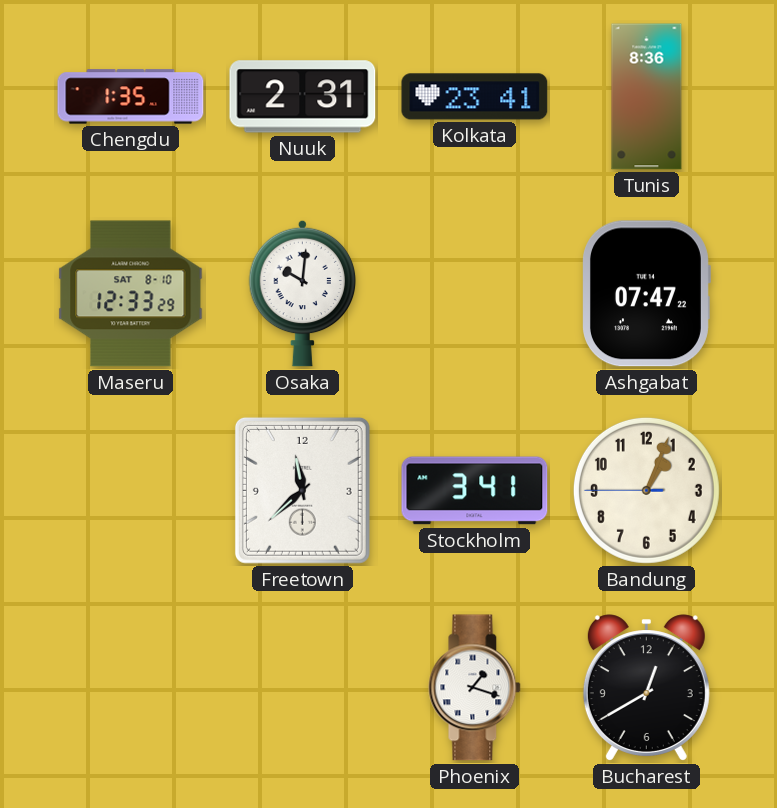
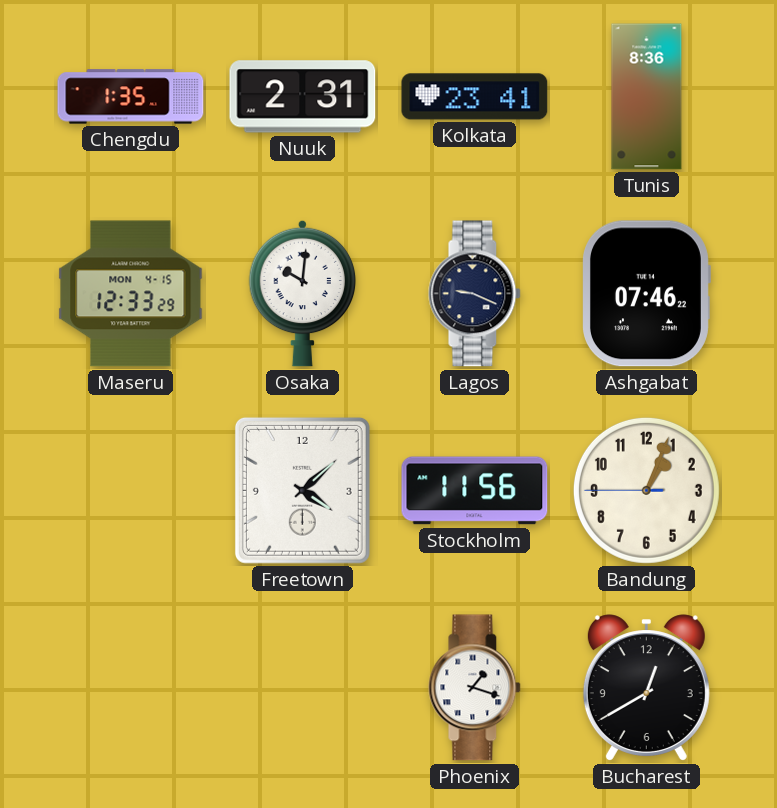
Maseru date: SAT 8-10 -> MON 4-15
Lagos: none -> 9:19
Ashgabat: 07:47 -> 07:46
Freetown: 11:38 -> 4:08
Stockholm: 3:41 -> 11:56
